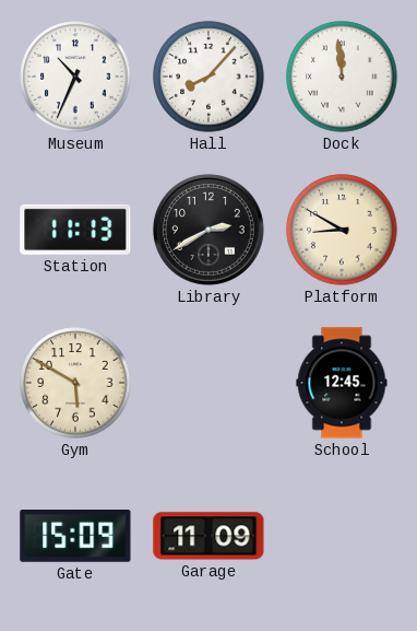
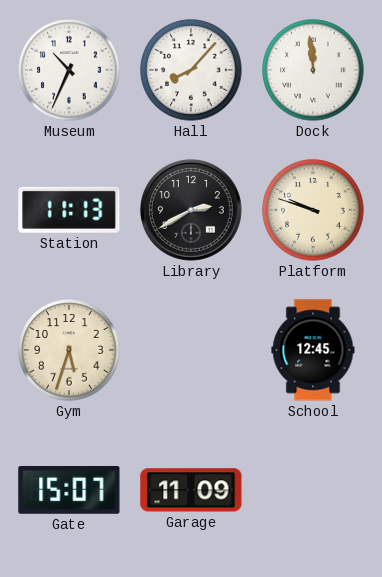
Platform: 8:50 -> 9:48
Gym: 5:50 -> 5:33
Gate: 15:09 -> 15:07
